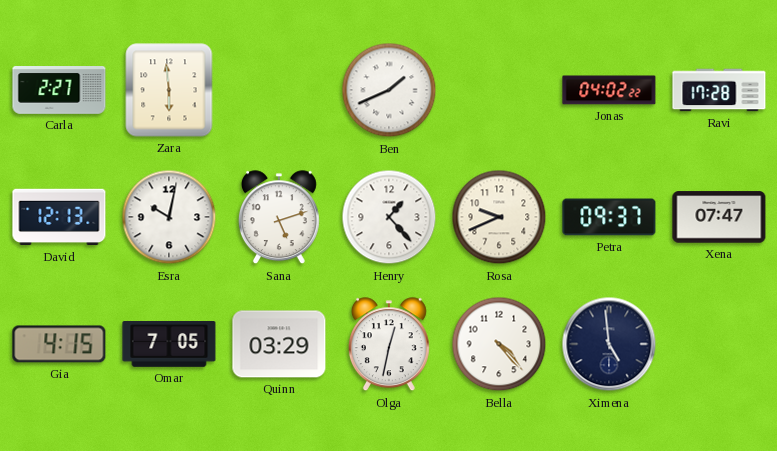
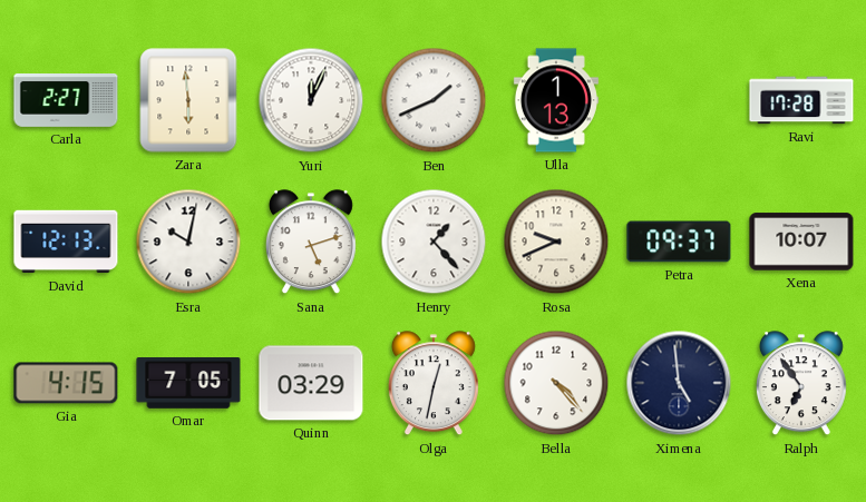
Yuri: none -> 12:04
Ulla: none -> 1:13
Jonas: 04:02 -> none
Xena: 07:47 -> 10:07
Ralph: none -> 6:54
